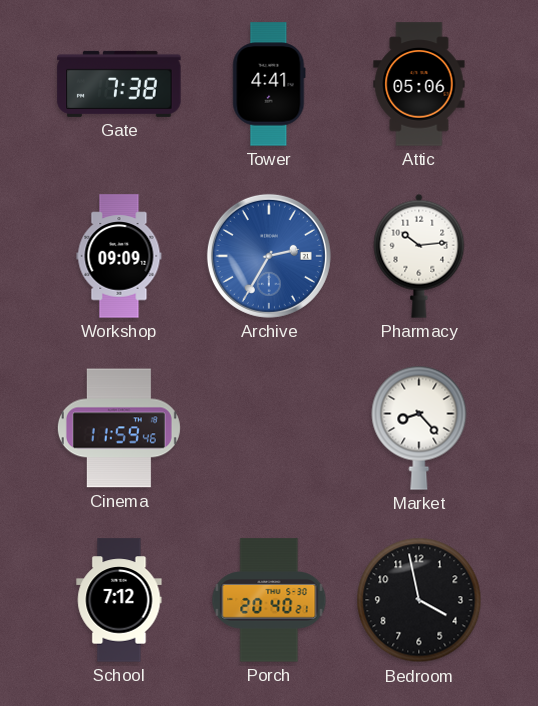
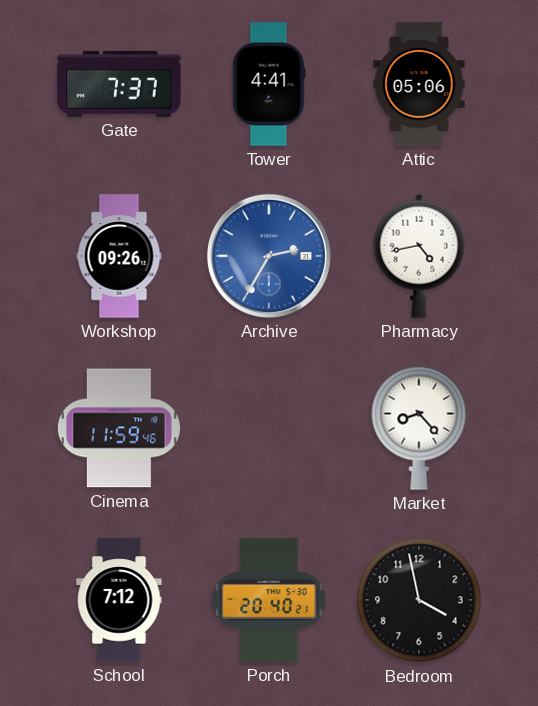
Gate: 7:38 -> 7:37
Workshop: 09:09 -> 09:26
Pharmacy: 10:14 -> 4:43
